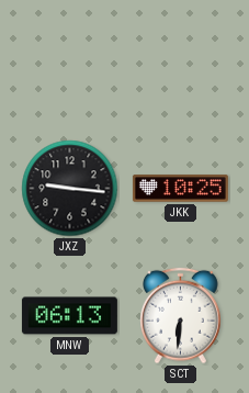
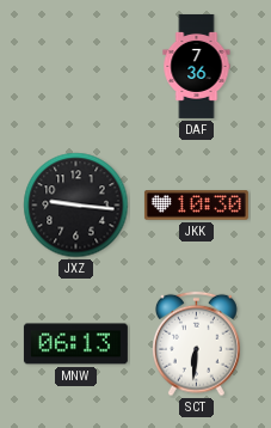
DAF: none -> 7:36
JKK: 10:25 -> 10:30
